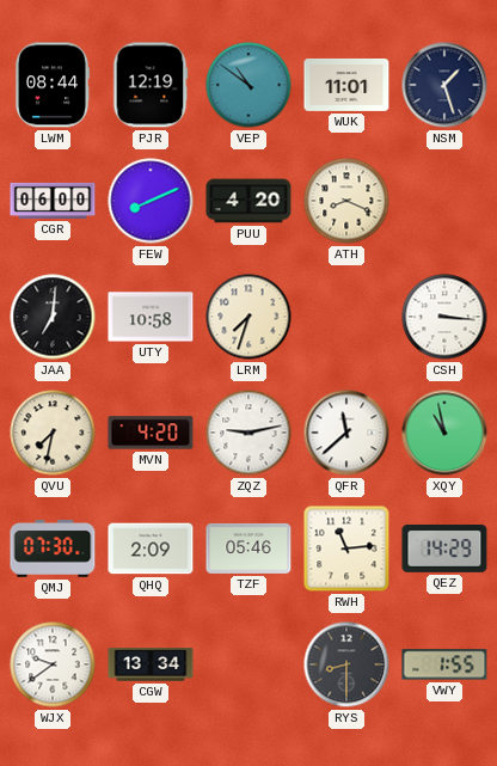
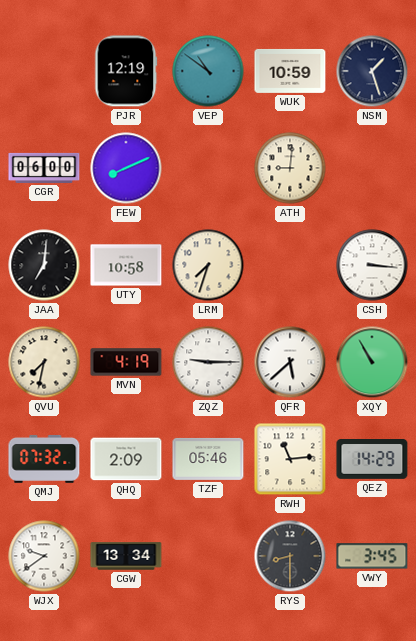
LWM: 08:44 -> none
WUK: 11:01 -> 10:59
PUU: 4:20 -> none
ATH: 8:19 -> 9:01
MVN: 4:20 -> 4:19
ZQZ: 9:13 -> 9:15
QFR: 11:38 -> 5:38
XQY: 10:58 -> 10:55
QMJ: 07:30 -> 07:32
VWY: 1:55 -> 3:45
